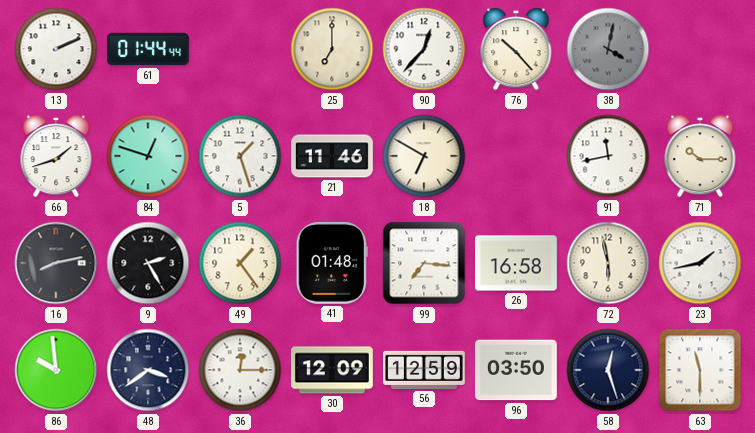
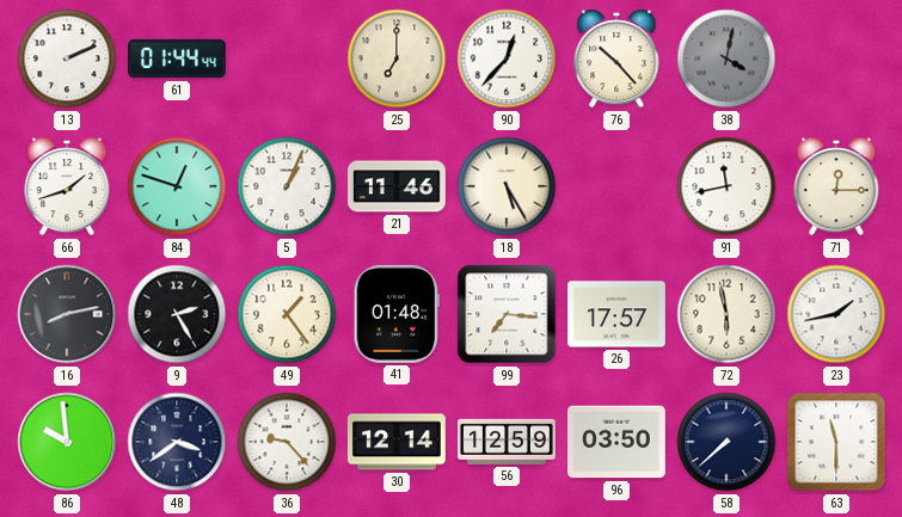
5: 1:27 -> 1:04
18: 6:50 -> 5:25
71: 10:15 -> 12:15
26: 16:58 -> 17:57
36: 12:15 -> 9:23
30: 12:09 -> 12:14
58: 12:27 -> 7:38
